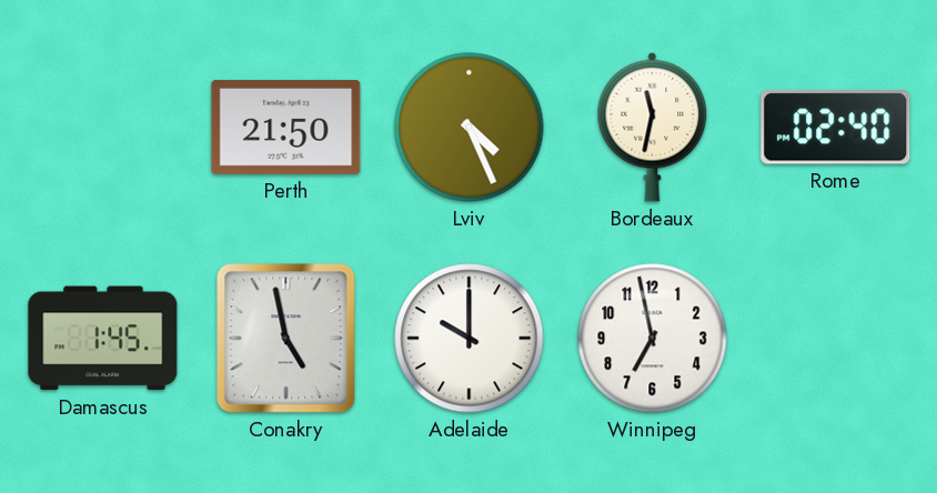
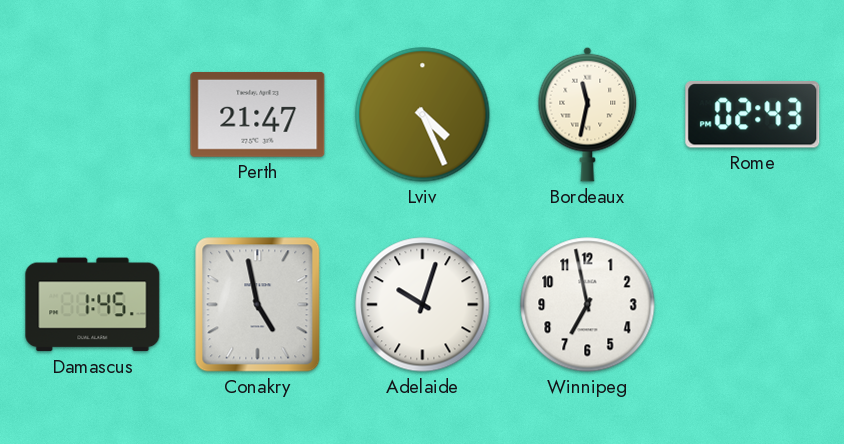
Perth: 21:50 -> 21:47
Rome: 02:40 -> 02:43
Adelaide: 10:00 -> 10:03
